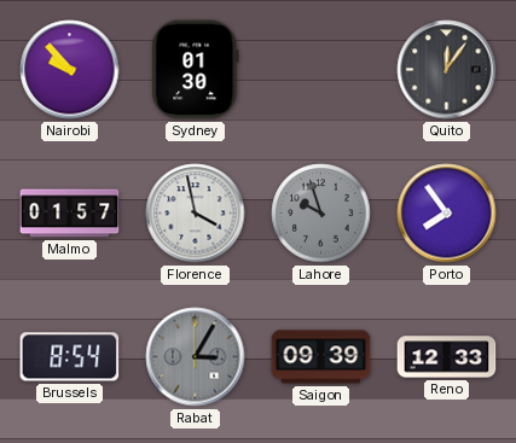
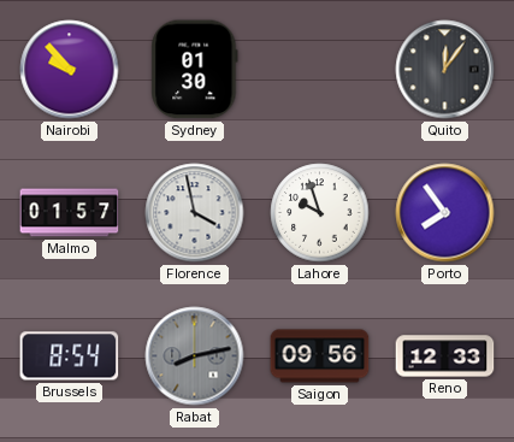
Lahore dial: grey -> white
Rabat: 3:05 -> 8:13
Saigon: 09:39 -> 09:56
